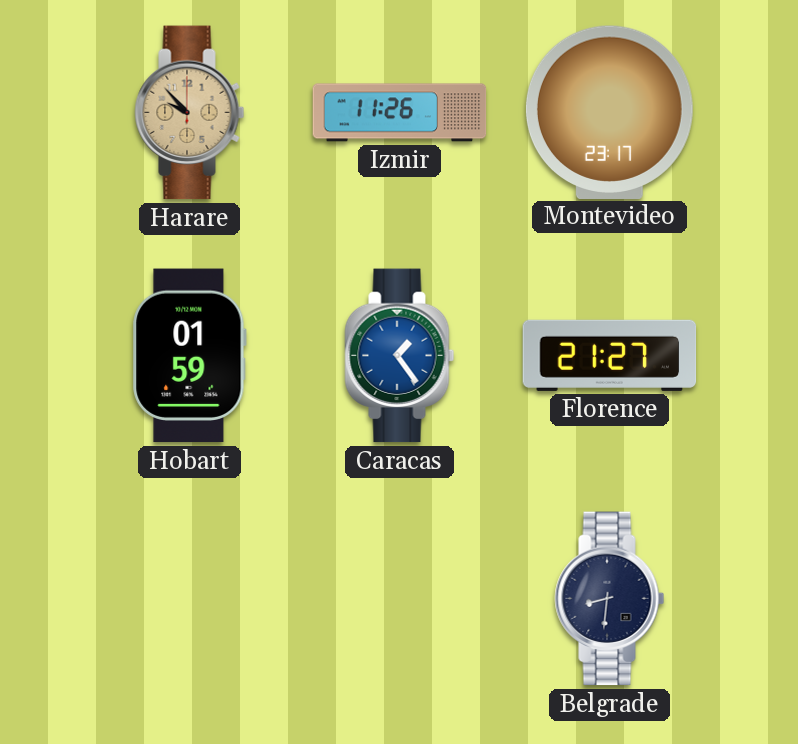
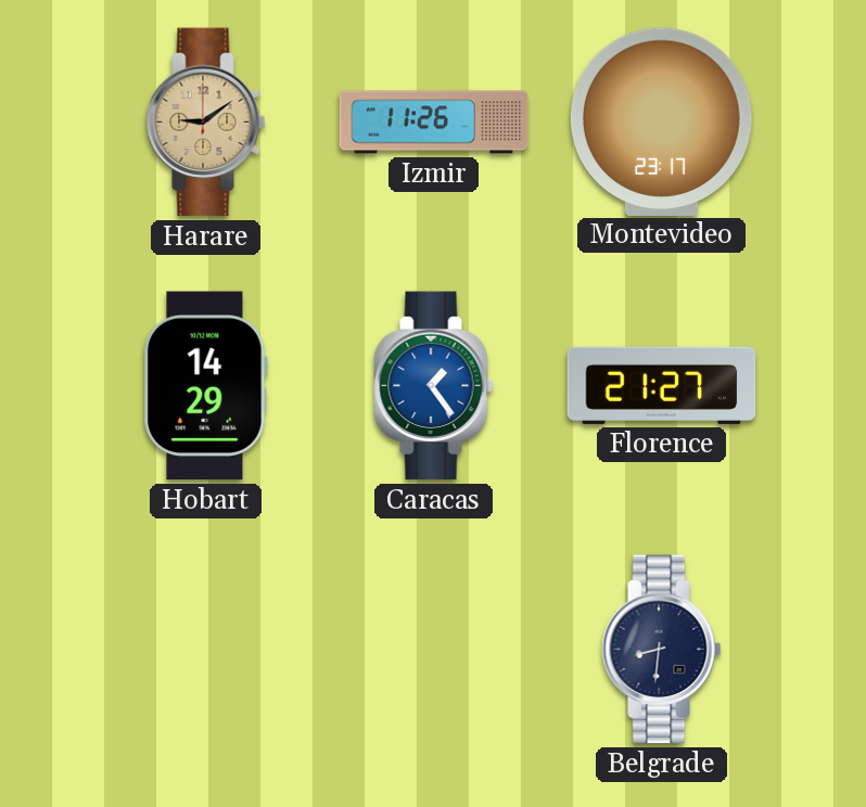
Harare: 9:53 -> 9:09
Hobart: 01:59 -> 14:29
